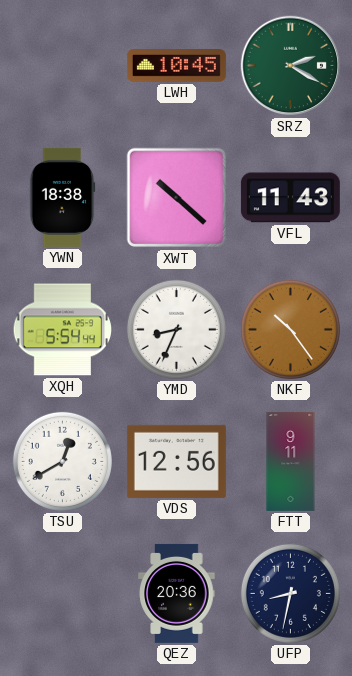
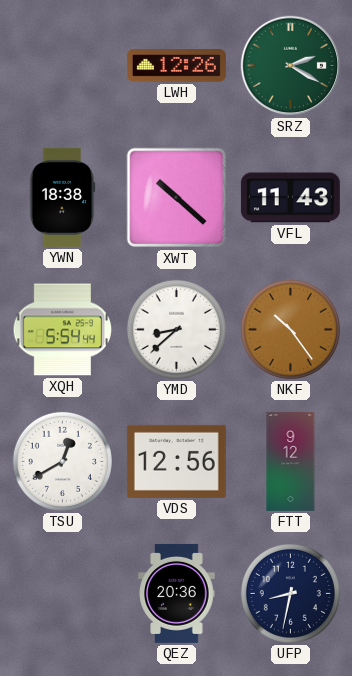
LWH: 10:45 -> 12:26
YMD: 8:34 -> 8:38
FTT: 9:11 -> 9:12
